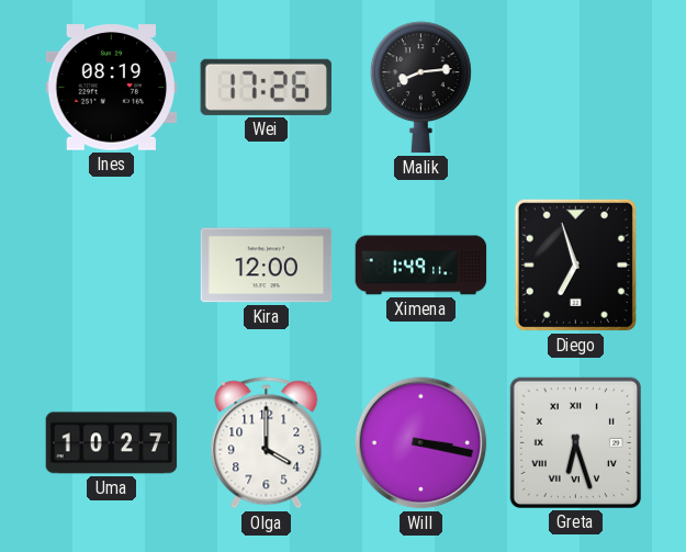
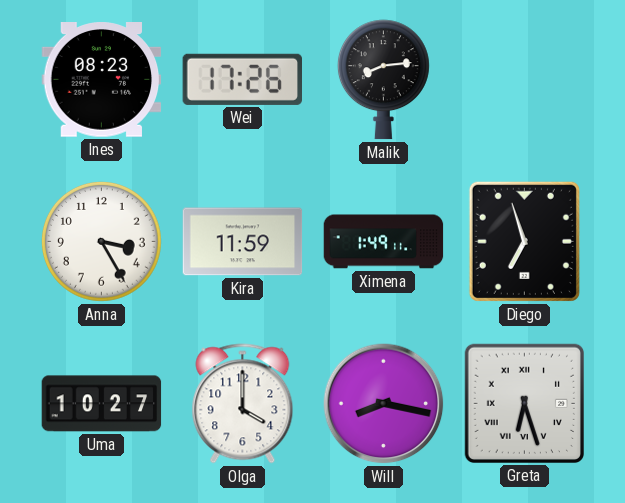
Ines: 08:19 -> 08:23
Anna: none -> 3:25
Kira: 12:00 -> 11:59
Will: 3:17 -> 8:17
